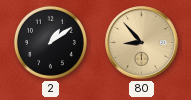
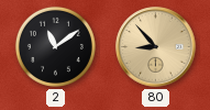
2: 1:09 -> 11:09
